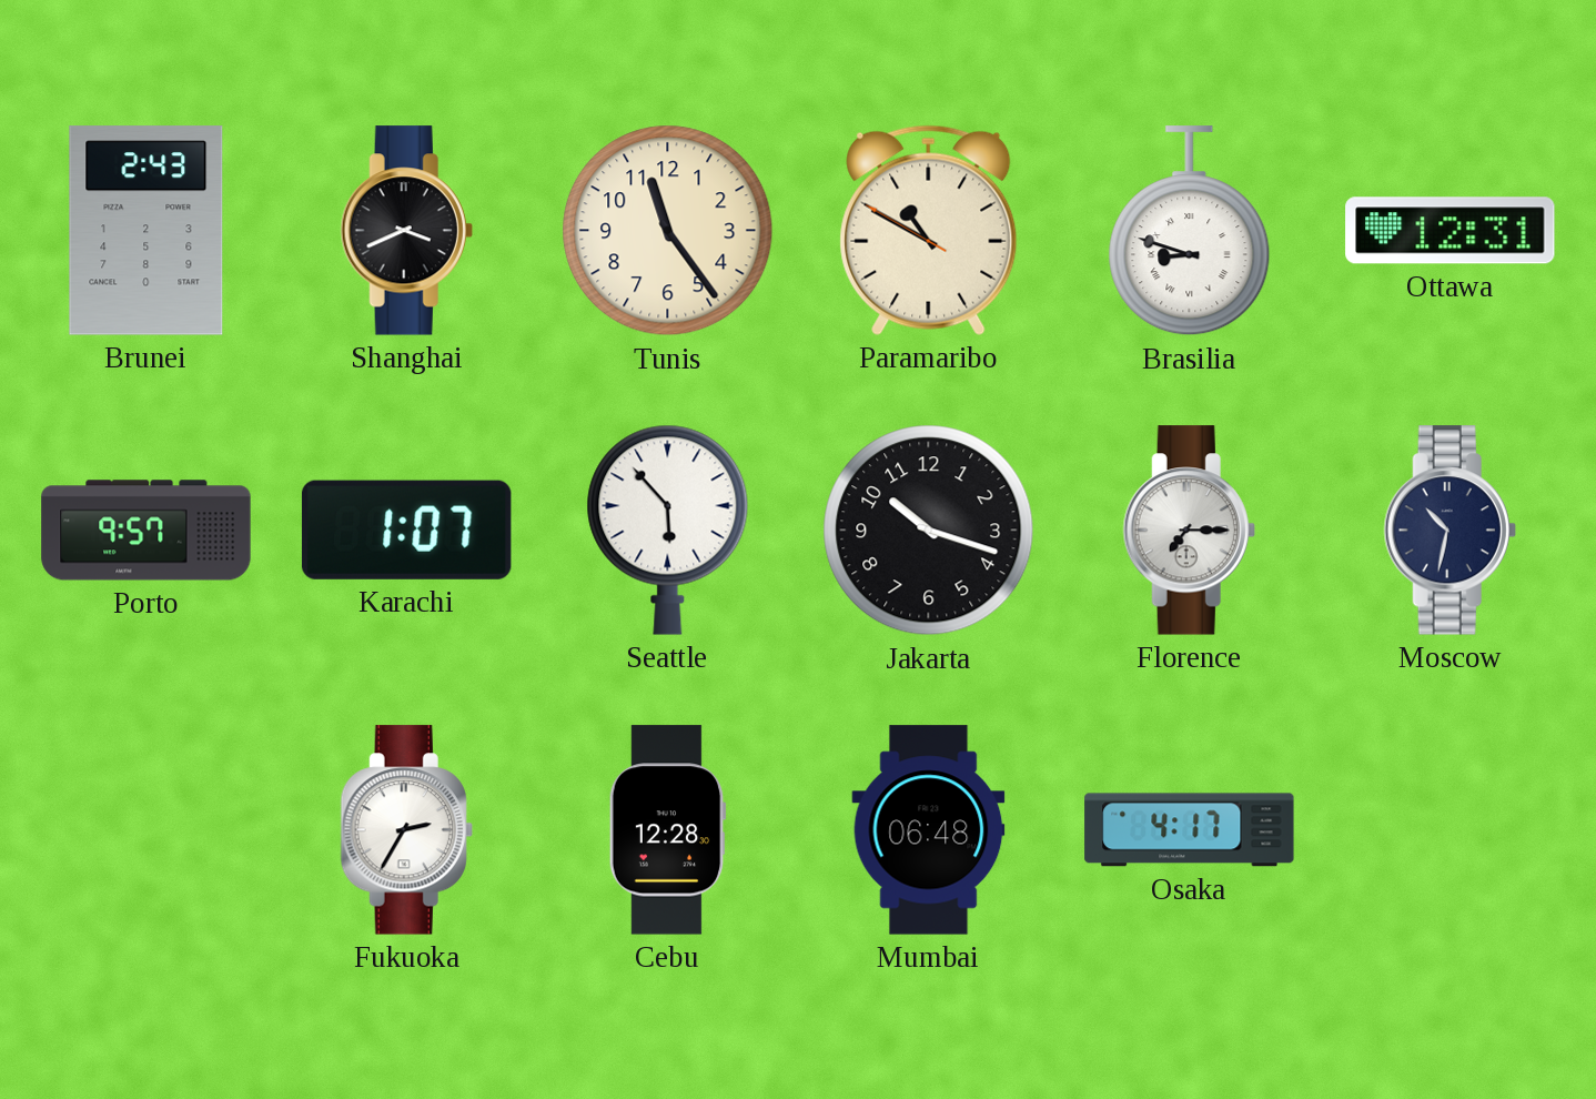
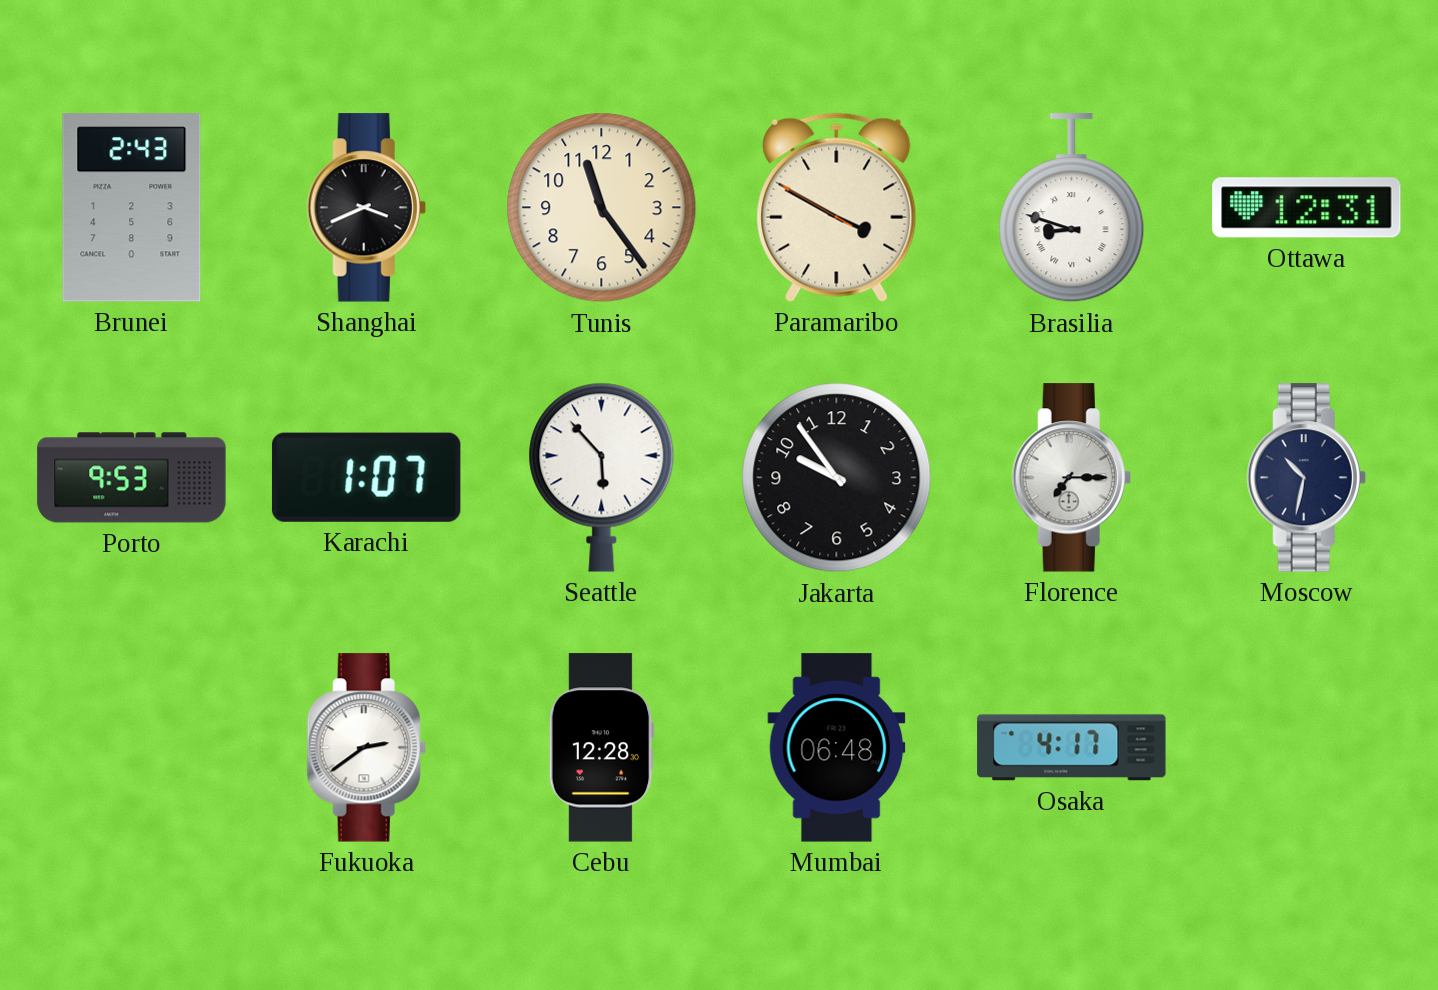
Paramaribo: 10:49 -> 3:49
Porto: 9:57 -> 9:53
Jakarta: 10:18 -> 9:54
Fukuoka: 2:35 -> 2:39
